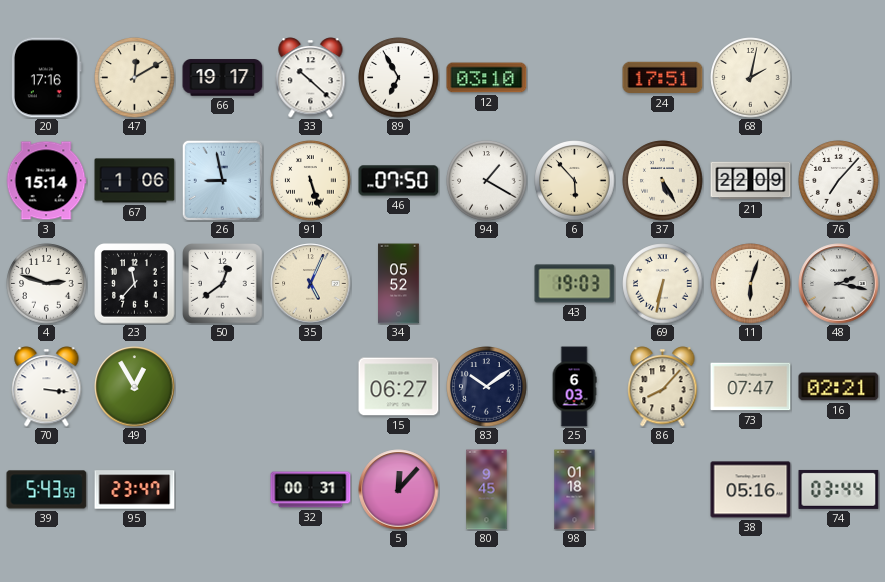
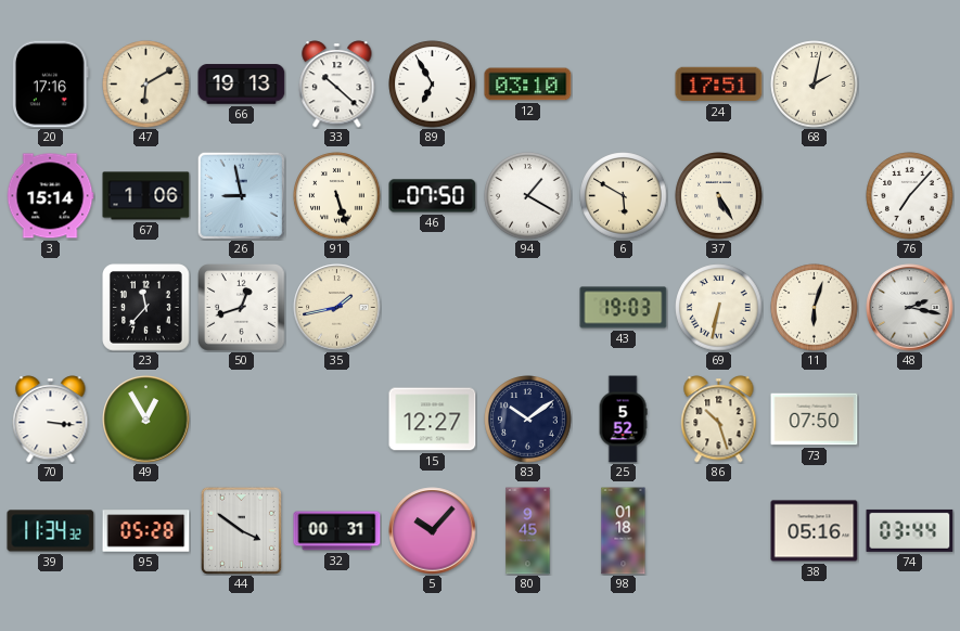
47: 12:10 -> 6:10
66: 19:17 -> 19:13
6: 5:53 -> 5:50
21: 22:09 -> none
4: 2:48 -> none
50: 12:39 -> 12:42
35: 5:04 -> 1:43
34: 05:52 -> none
15: 06:27 -> 12:27
25: 6:03 -> 5:52
86: 8:07 -> 10:27
73: 07:47 -> 07:50
16: 02:21 -> none
39: 5:43 -> 11:34
95: 23:47 -> 05:28
44: none -> 3:51
5: 12:07 -> 10:07
